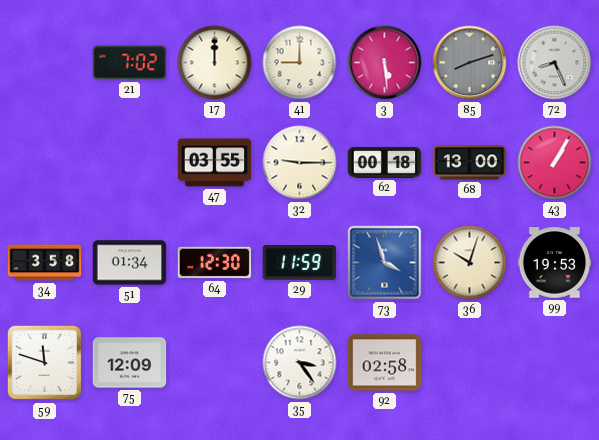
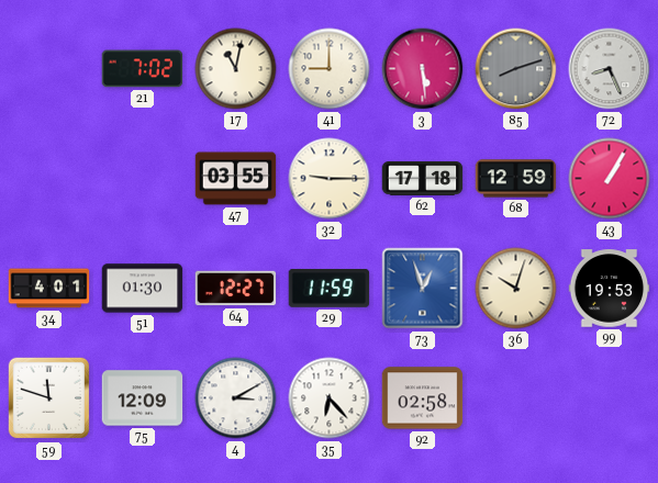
17: 12:00 -> 11:02
62: 00:18 -> 17:18
68: 13:00 -> 12:59
34: 3:58 -> 4:01
51: 01:34 -> 01:30
64: 12:30 -> 12:27
73: 3:57 -> 12:57
4: none -> 3:10
35: 3:24 -> 6:23
